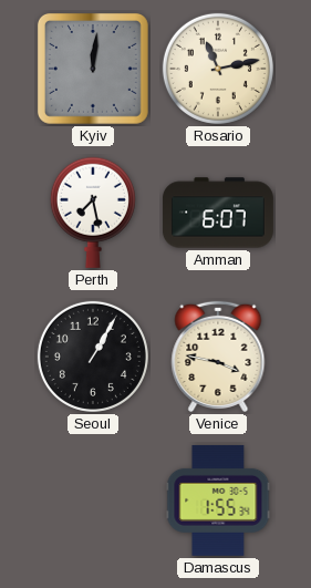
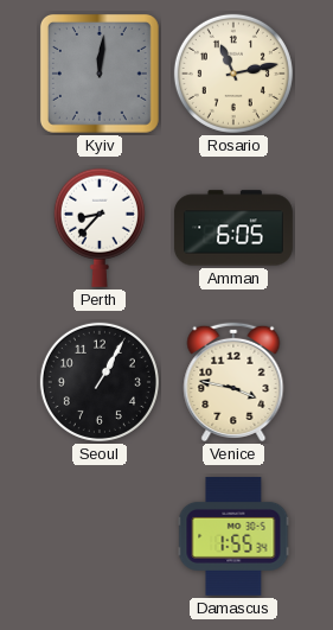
Perth: 7:28 -> 8:37
Amman: 6:07 -> 6:05
